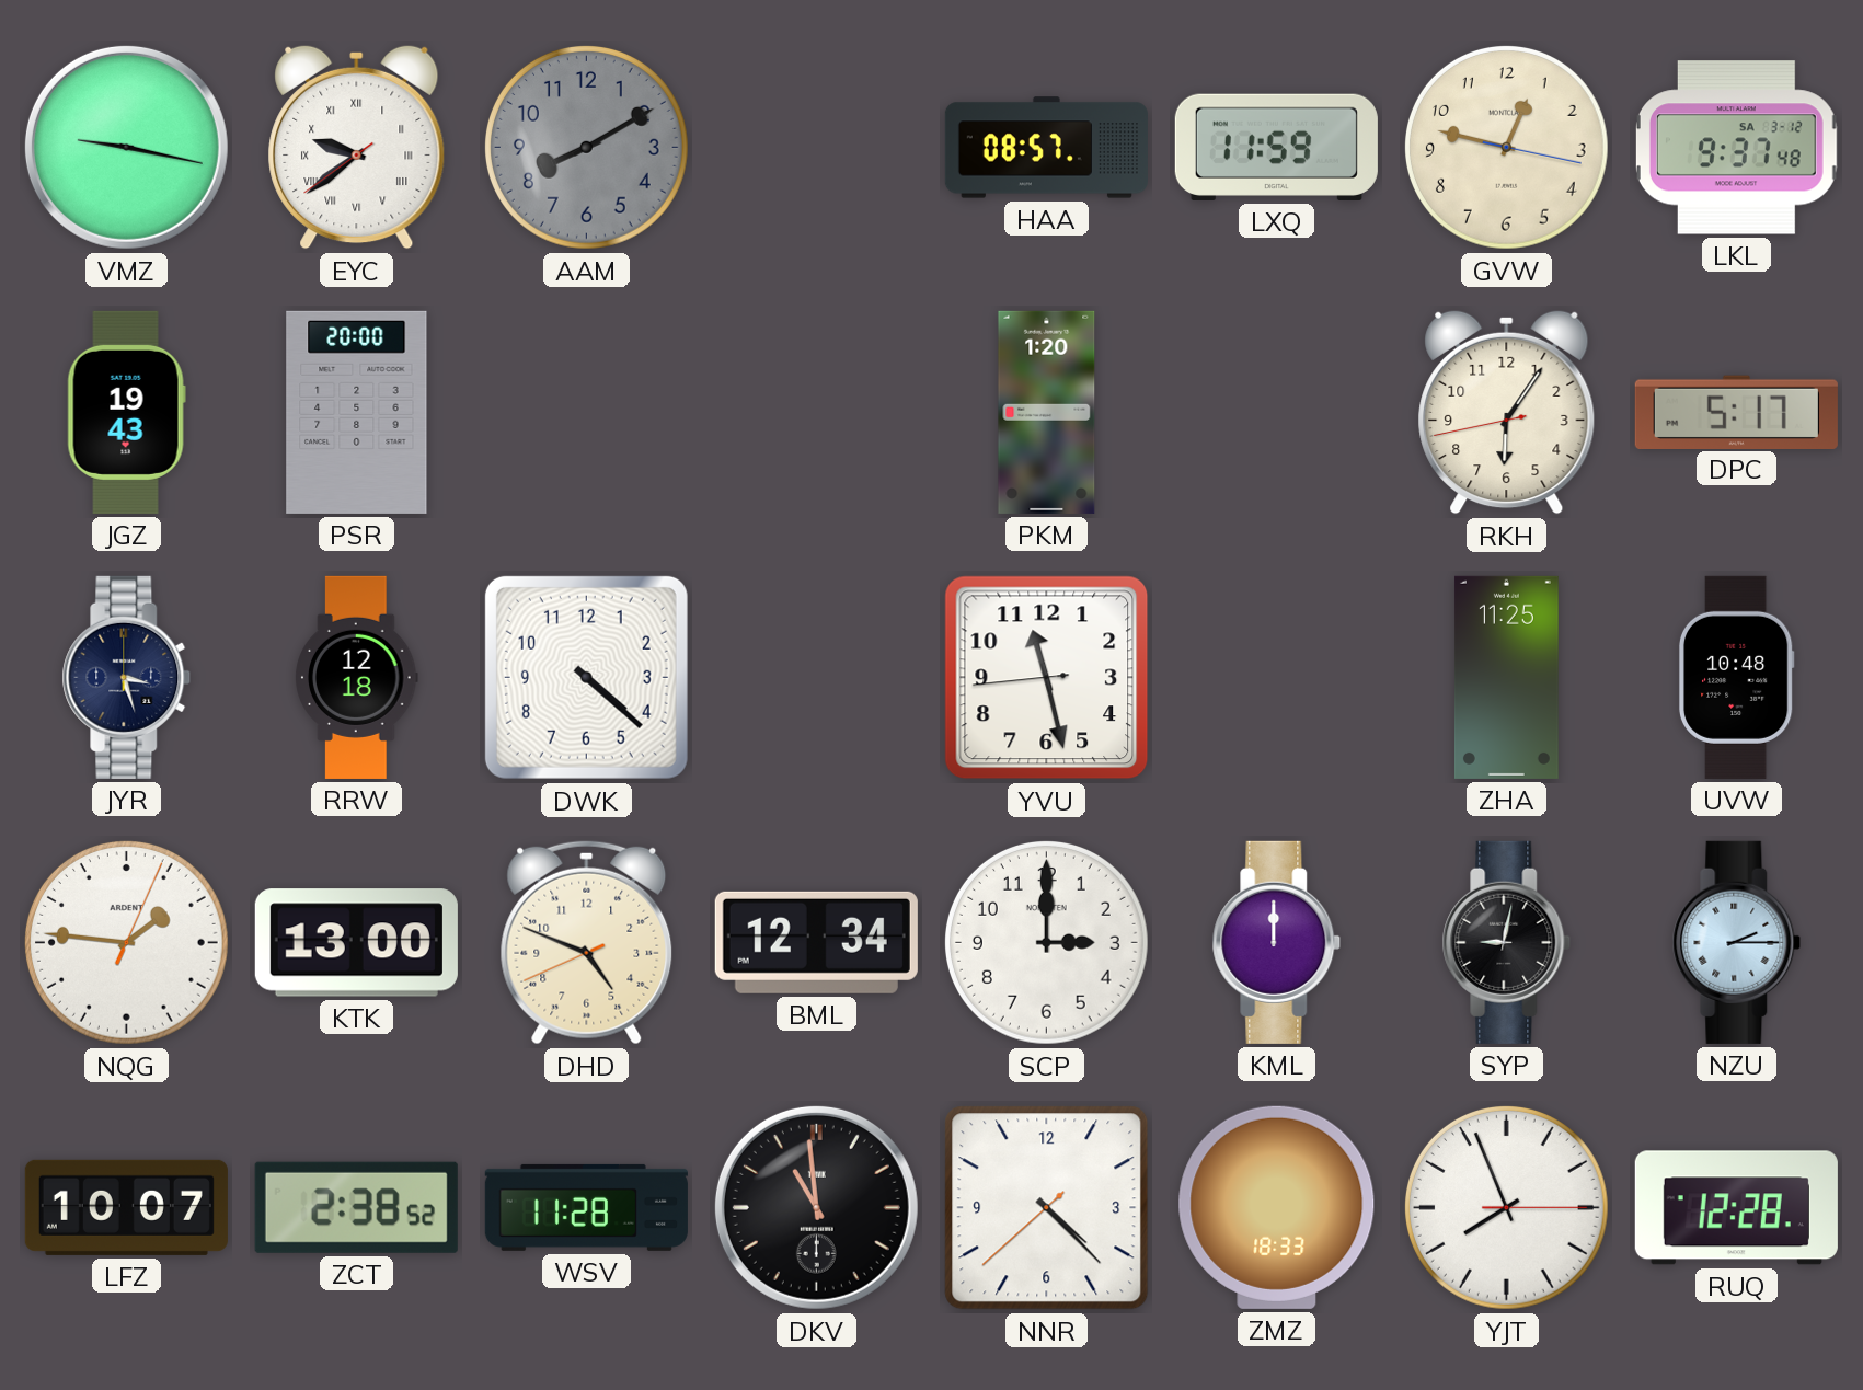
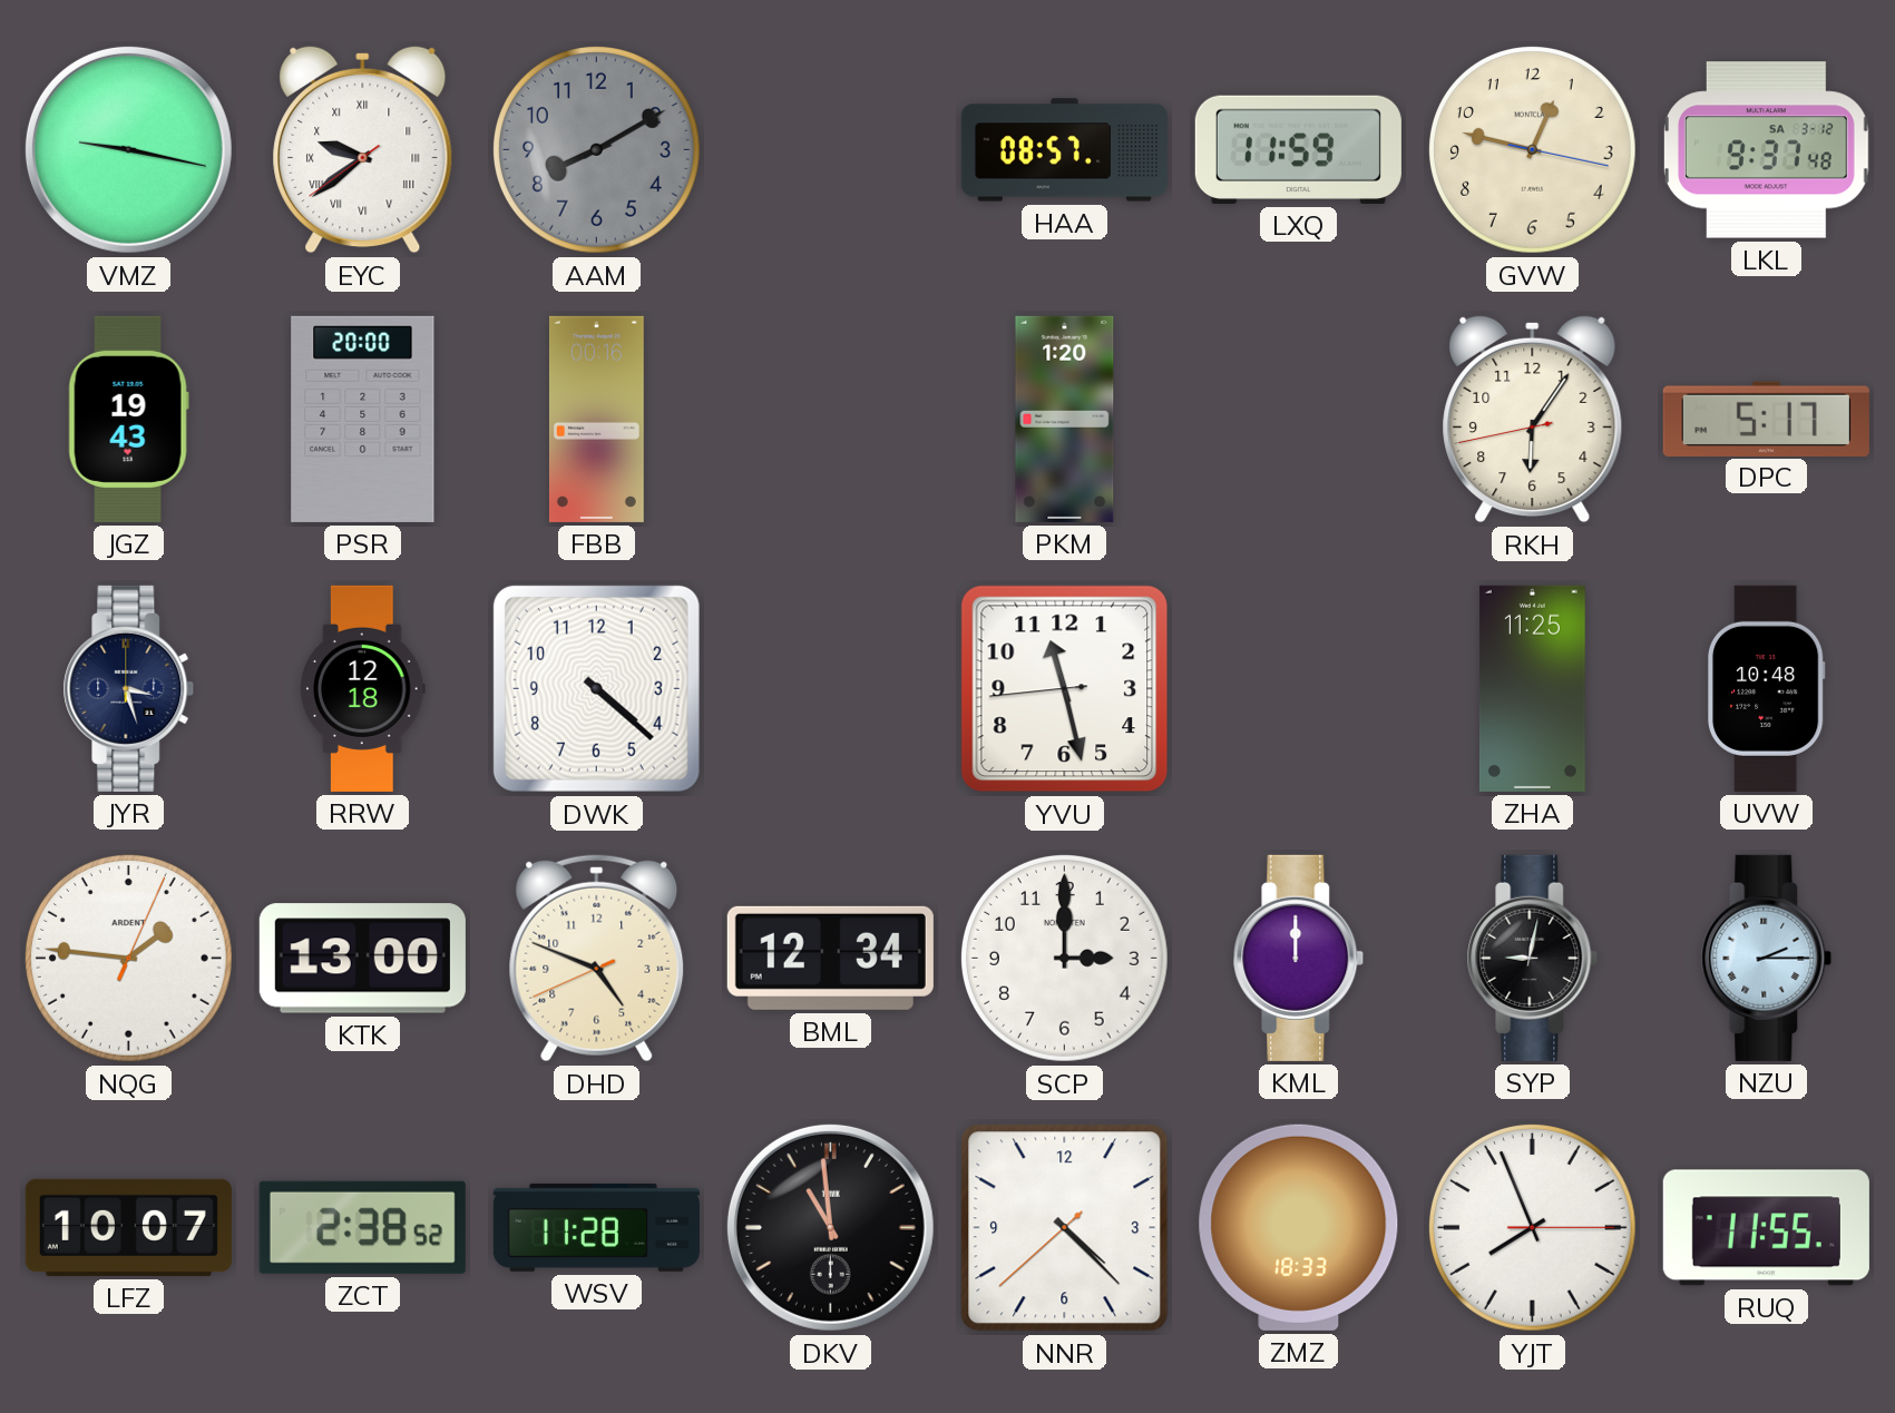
FBB: none -> 00:16
RUQ: 12:28 -> 11:55
